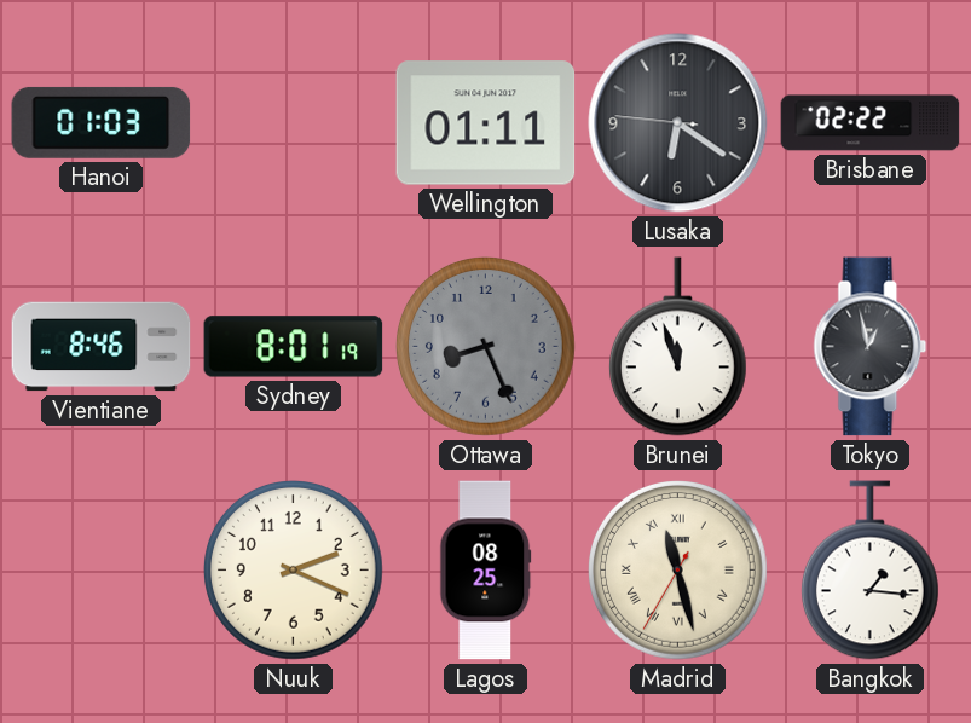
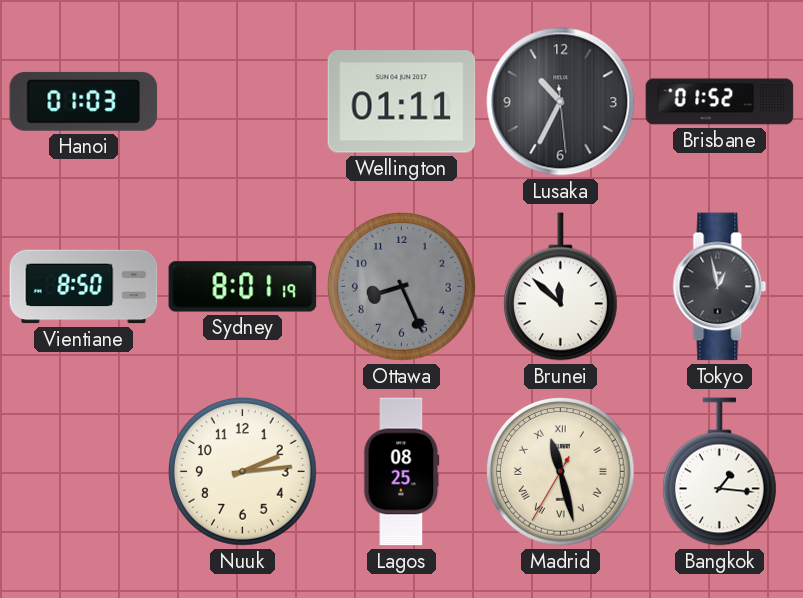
Lusaka: 6:20 -> 10:34
Brisbane: 02:22 -> 01:52
Vientiane: 8:46 -> 8:50
Brunei: 11:57 -> 11:52
Nuuk: 2:19 -> 2:14
